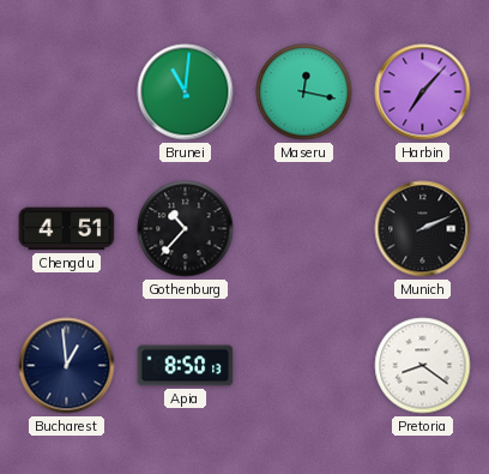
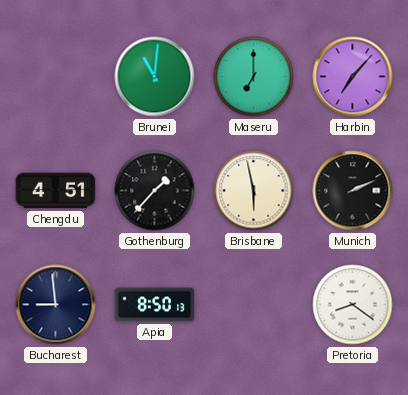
Maseru: 12:17 -> 7:00
Gothenburg: 10:37 -> 1:37
Brisbane: none -> 5:58
Bucharest: 12:59 -> 8:59
